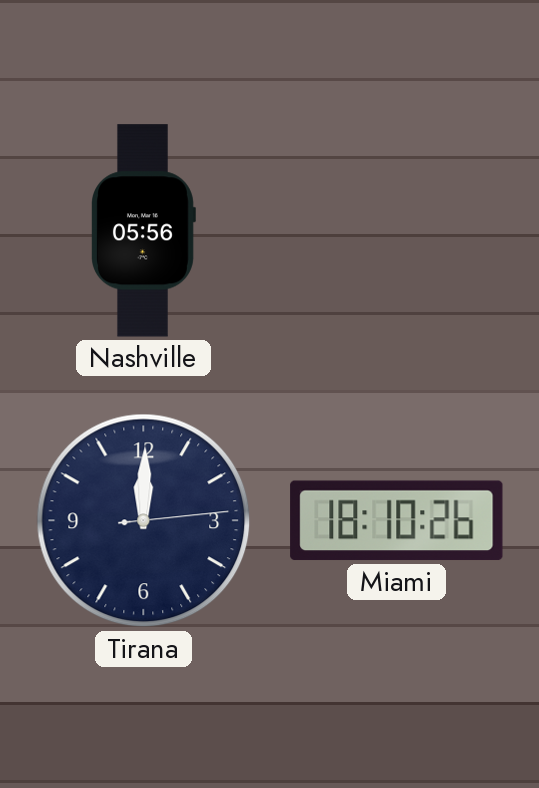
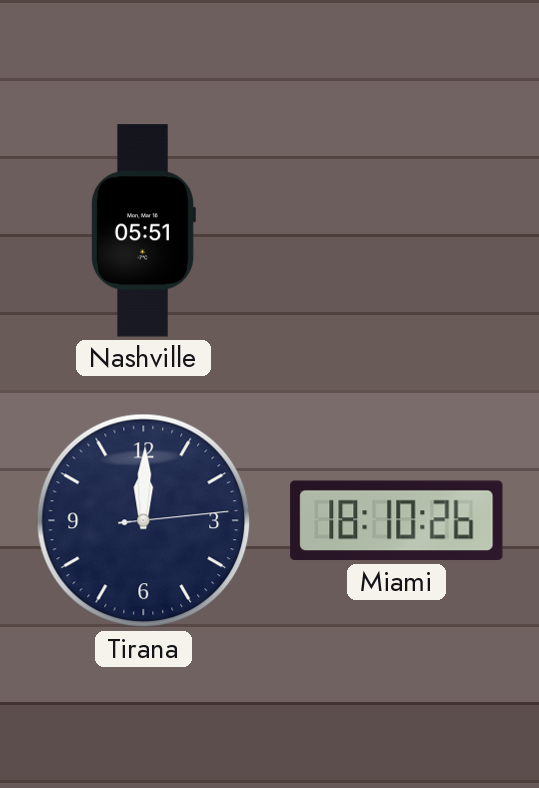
Nashville: 05:56 -> 05:51
